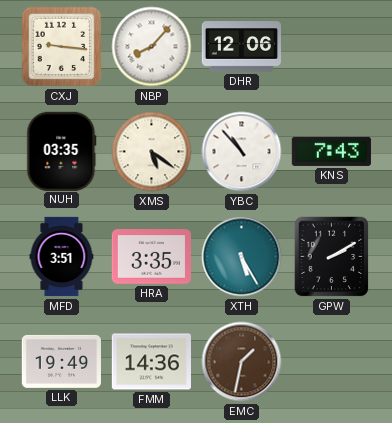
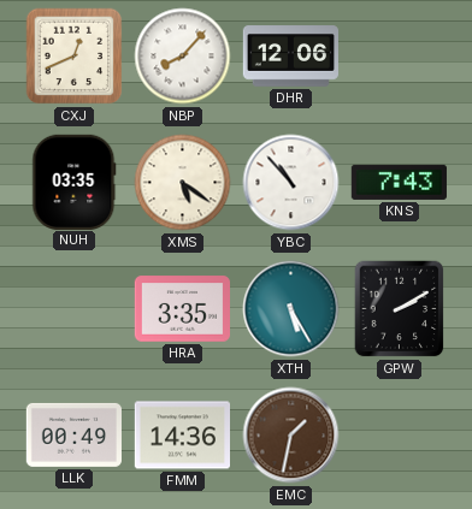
CXJ: 9:16 -> 12:41
MFD: 3:51 -> none
LLK: 19:49 -> 00:49
